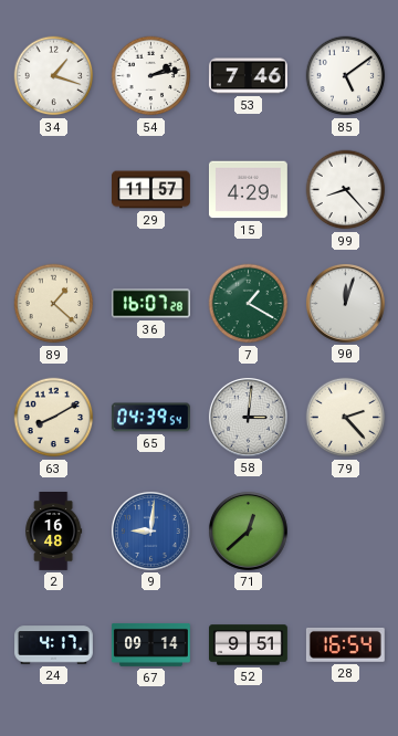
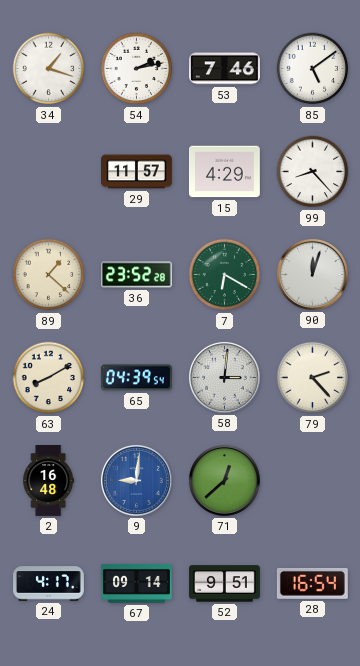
36: 16:07 -> 23:52
7: 1:20 -> 6:20
